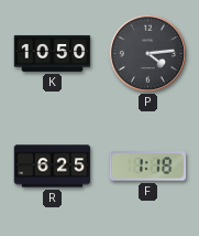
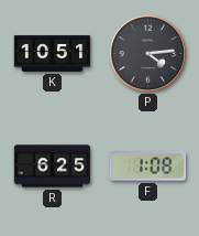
K: 10:50 -> 10:51
F: 1:18 -> 1:08
